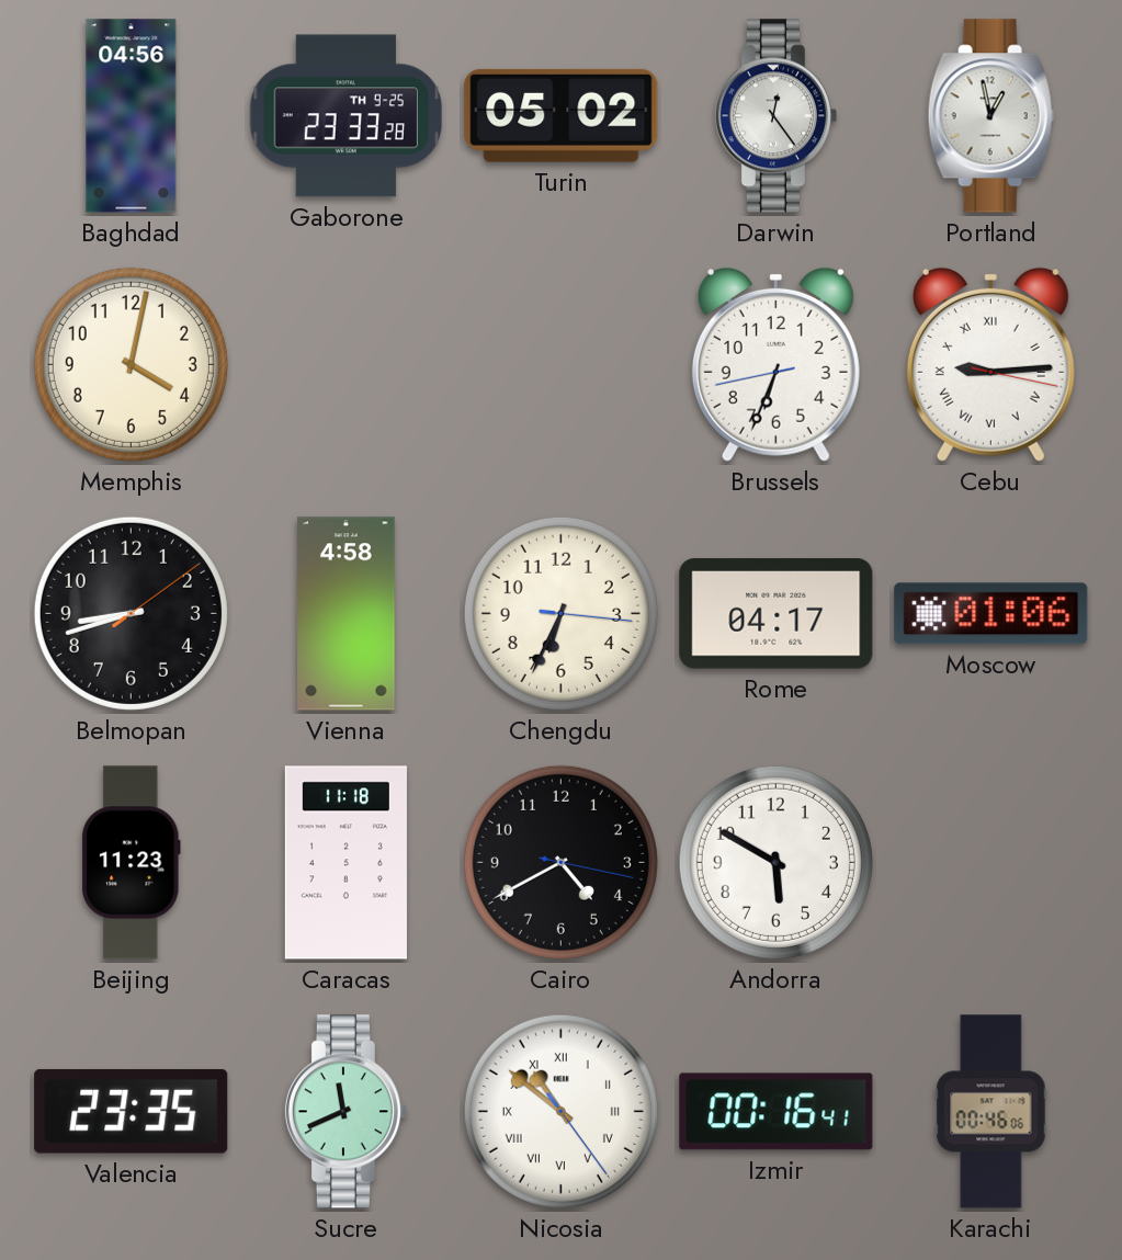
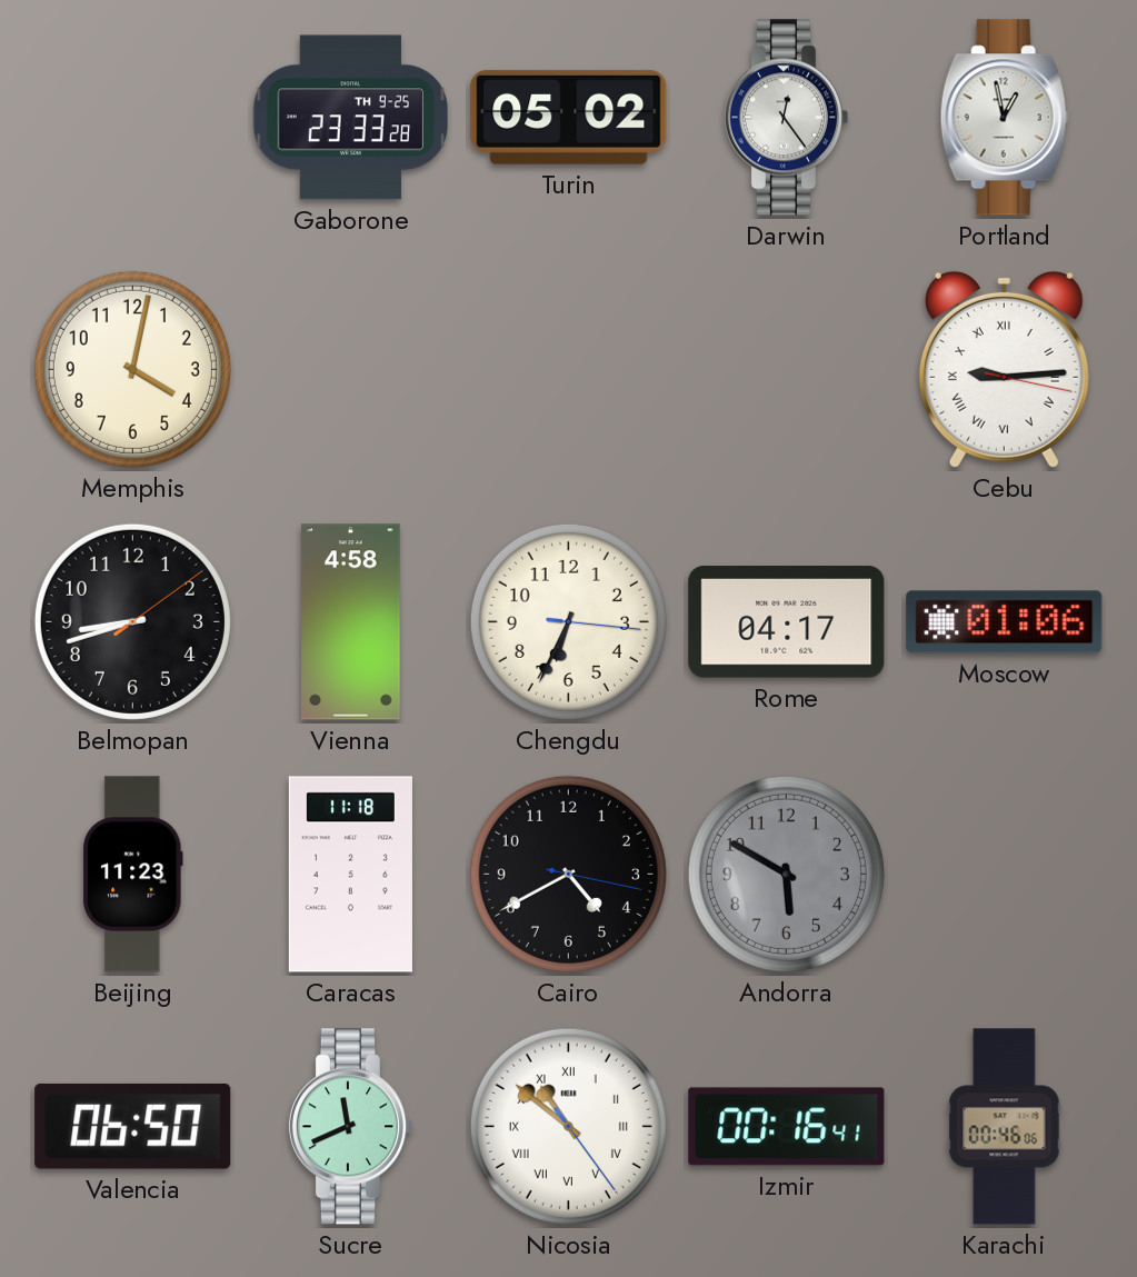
Baghdad: 04:56 -> none
Brussels: 6:33 -> none
Andorra dial: white -> grey
Valencia: 23:35 -> 06:50
